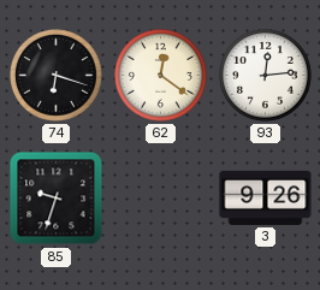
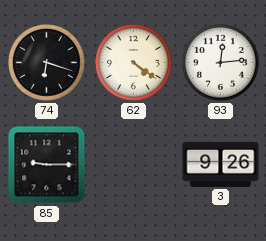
62: 12:21 -> 4:21
85: 9:33 -> 9:15
